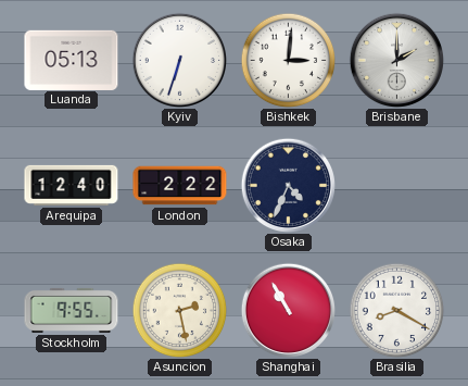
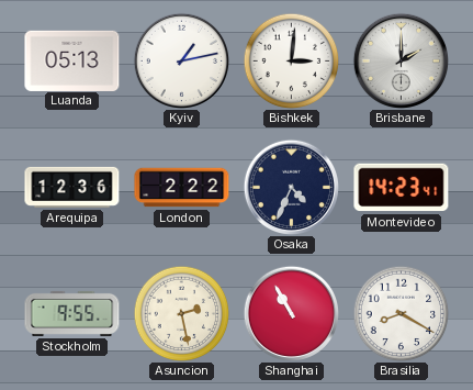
Kyiv: 6:33 -> 1:13
Arequipa: 12:40 -> 12:36
Montevideo: none -> 14:23
